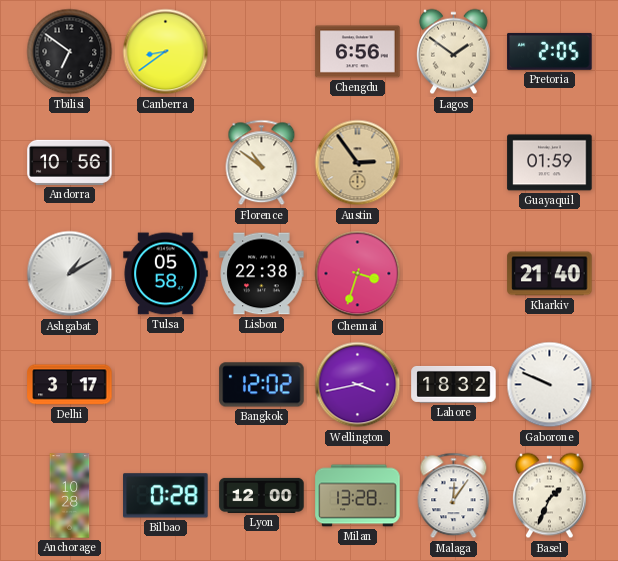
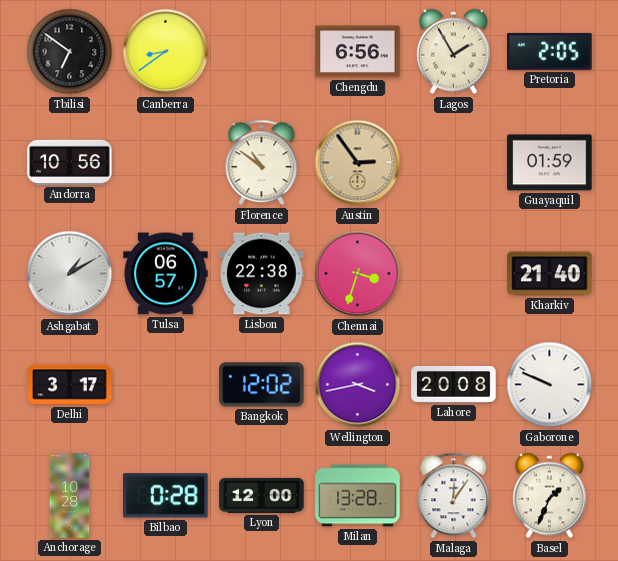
Lagos: 1:51 -> 1:55
Tulsa: 05:58 -> 06:57
Lahore: 18:32 -> 20:08
